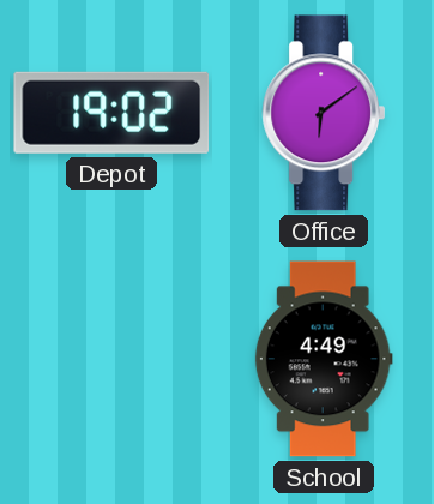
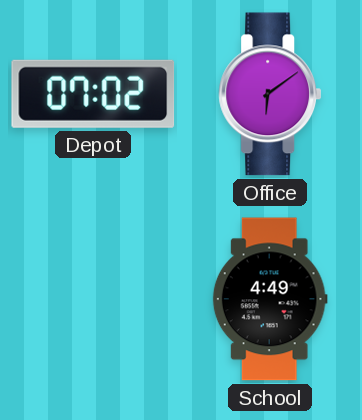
Depot: 19:02 -> 07:02
